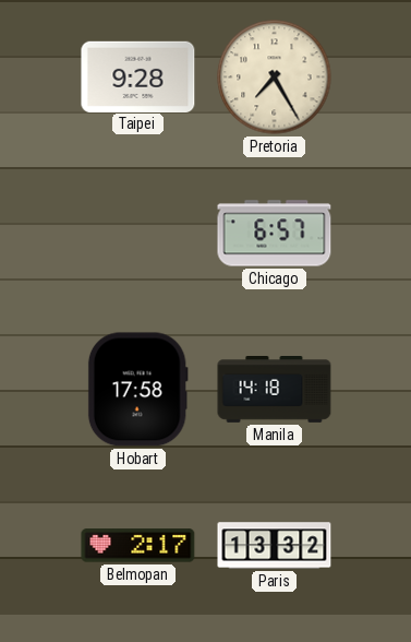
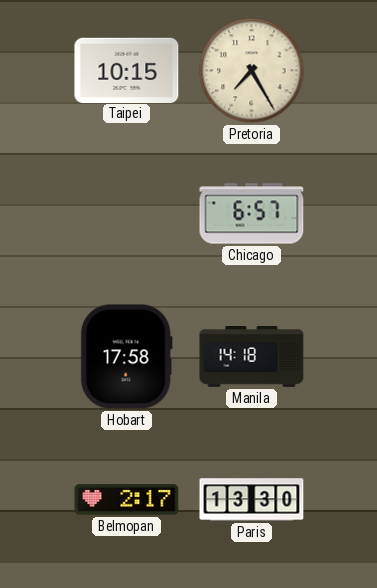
Taipei: 9:28 -> 10:15
Paris: 13:32 -> 13:30
